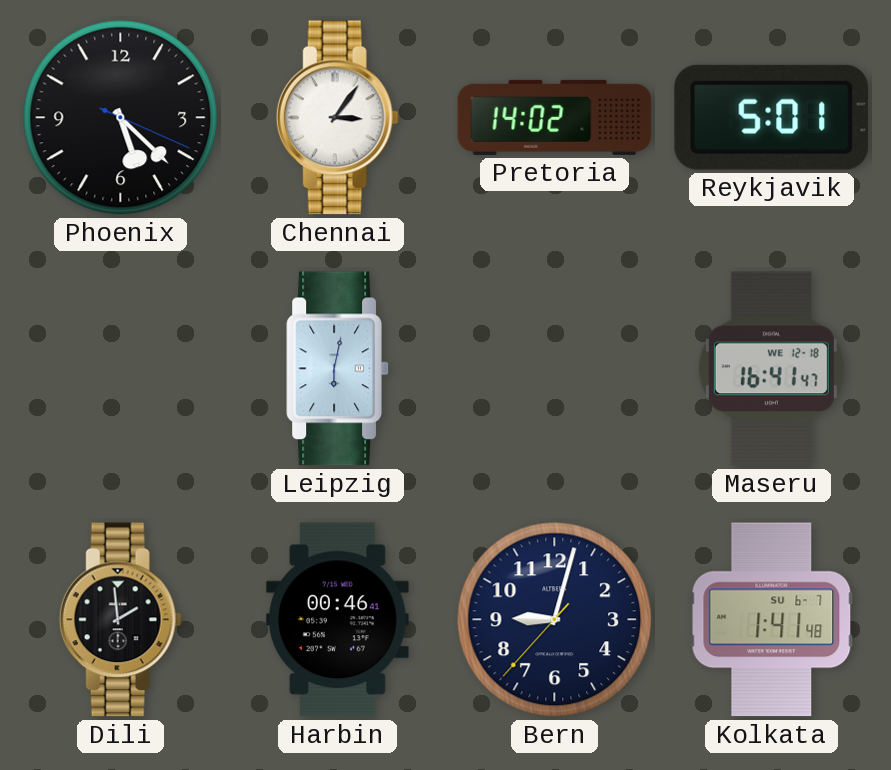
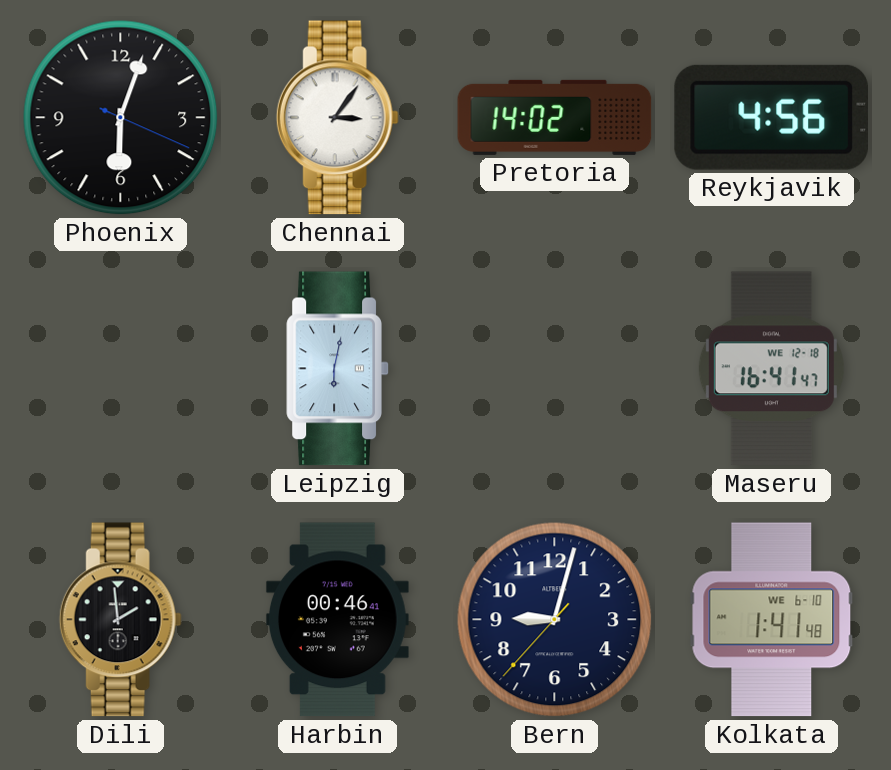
Phoenix: 5:22 -> 6:03
Reykjavik: 5:01 -> 4:56
Kolkata date: SU 6-7 -> WE 6-10
